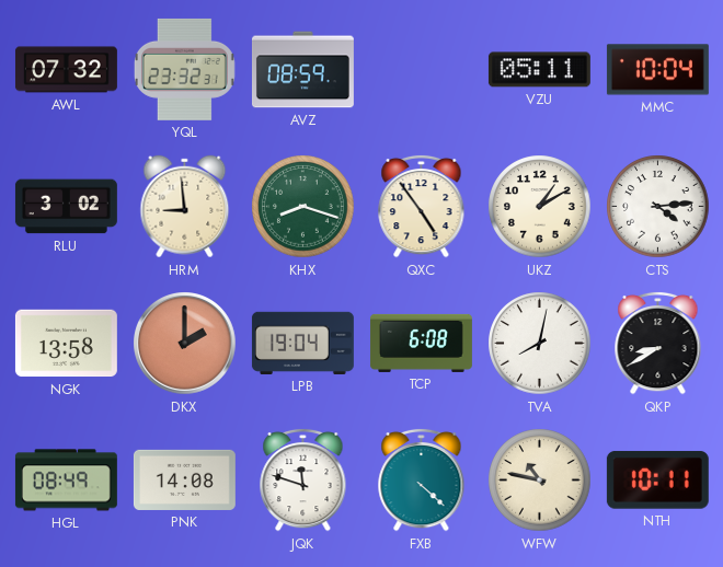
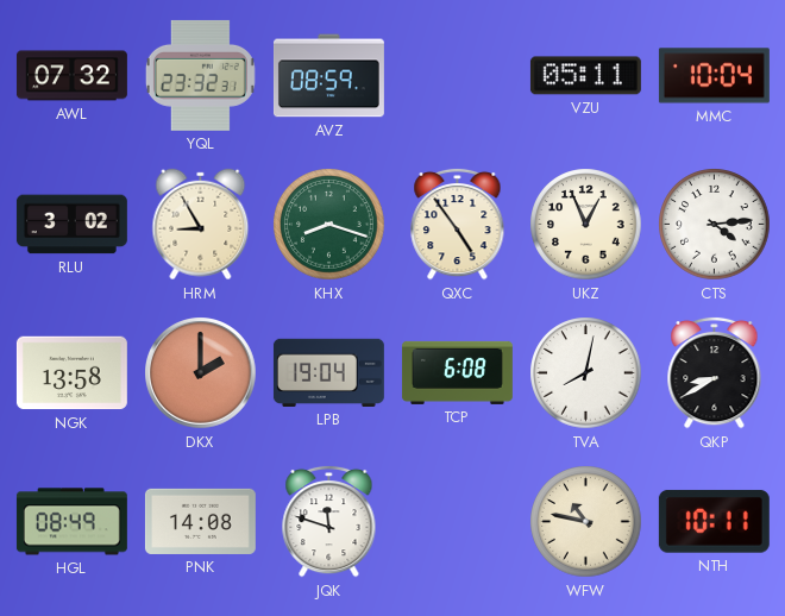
HRM: 8:59 -> 8:55
UKZ: 1:10 -> 12:56
FXB: 4:22 -> none
